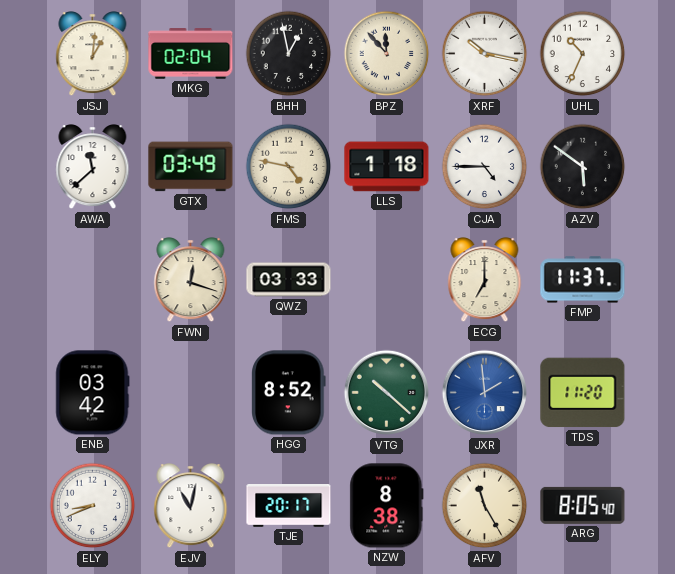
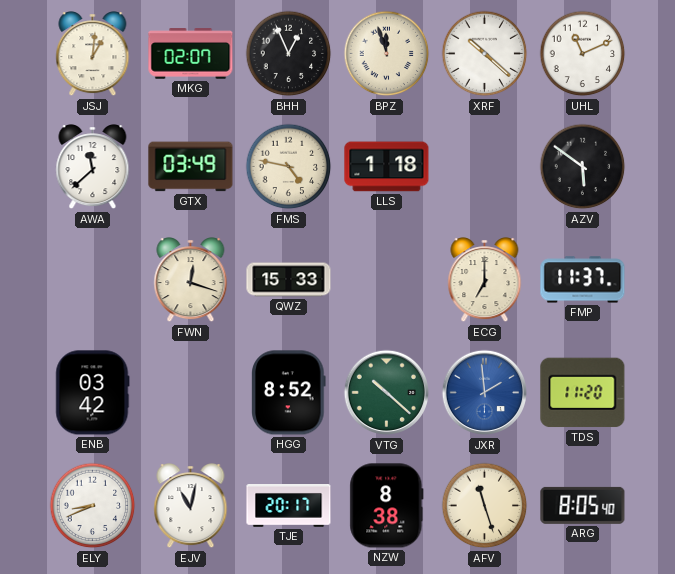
MKG: 02:04 -> 02:07
BHH: 12:58 -> 12:56
BPZ: 11:53 -> 11:57
XRF: 10:17 -> 10:22
UHL: 10:34 -> 11:11
CJA: 4:45 -> none
QWZ: 03:33 -> 15:33
AFV: 11:25 -> 11:27
